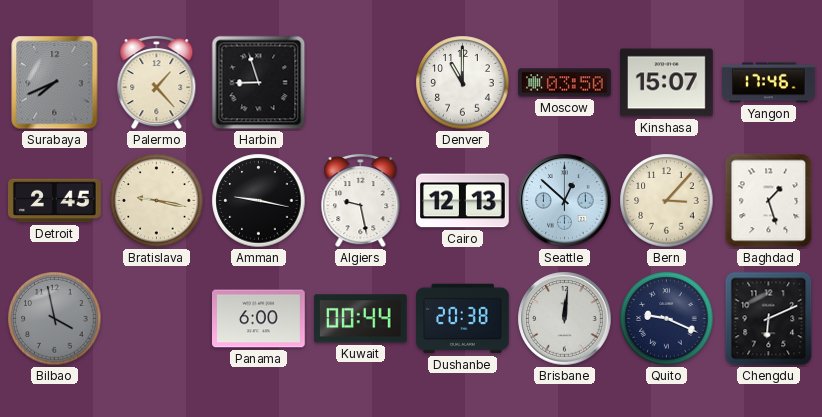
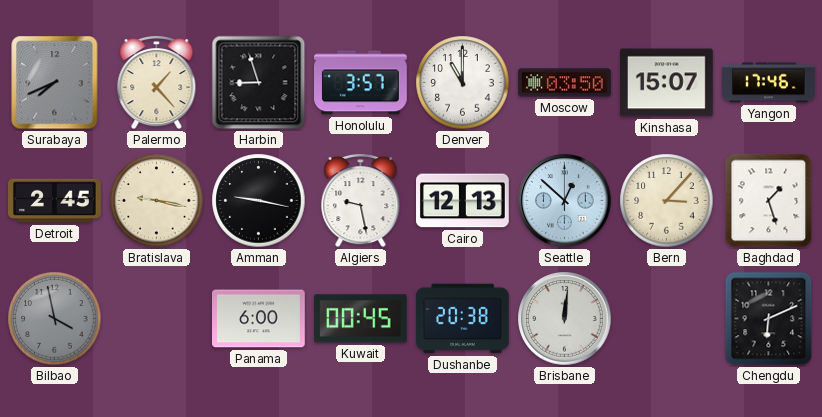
Honolulu: none -> 3:57
Kuwait: 00:44 -> 00:45
Quito: 9:19 -> none
